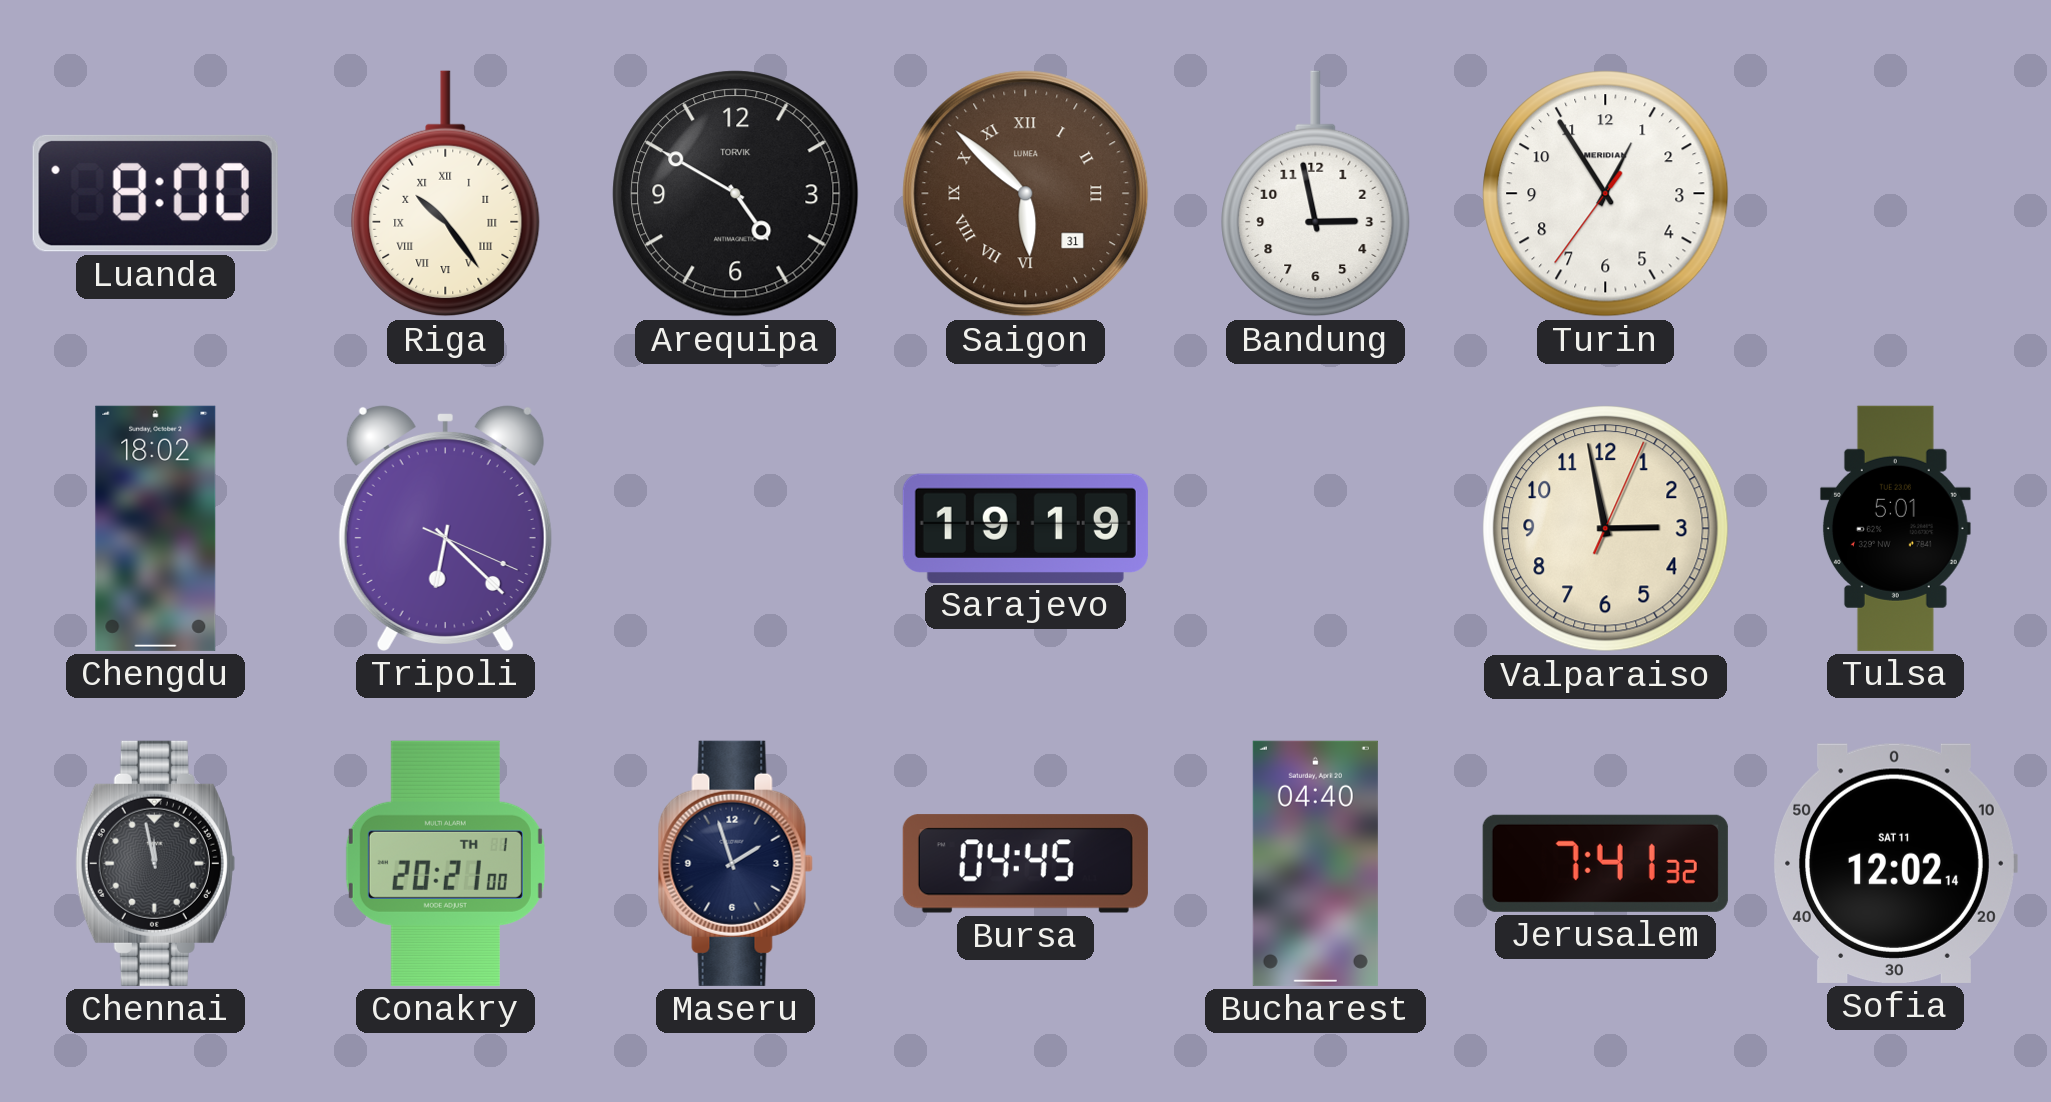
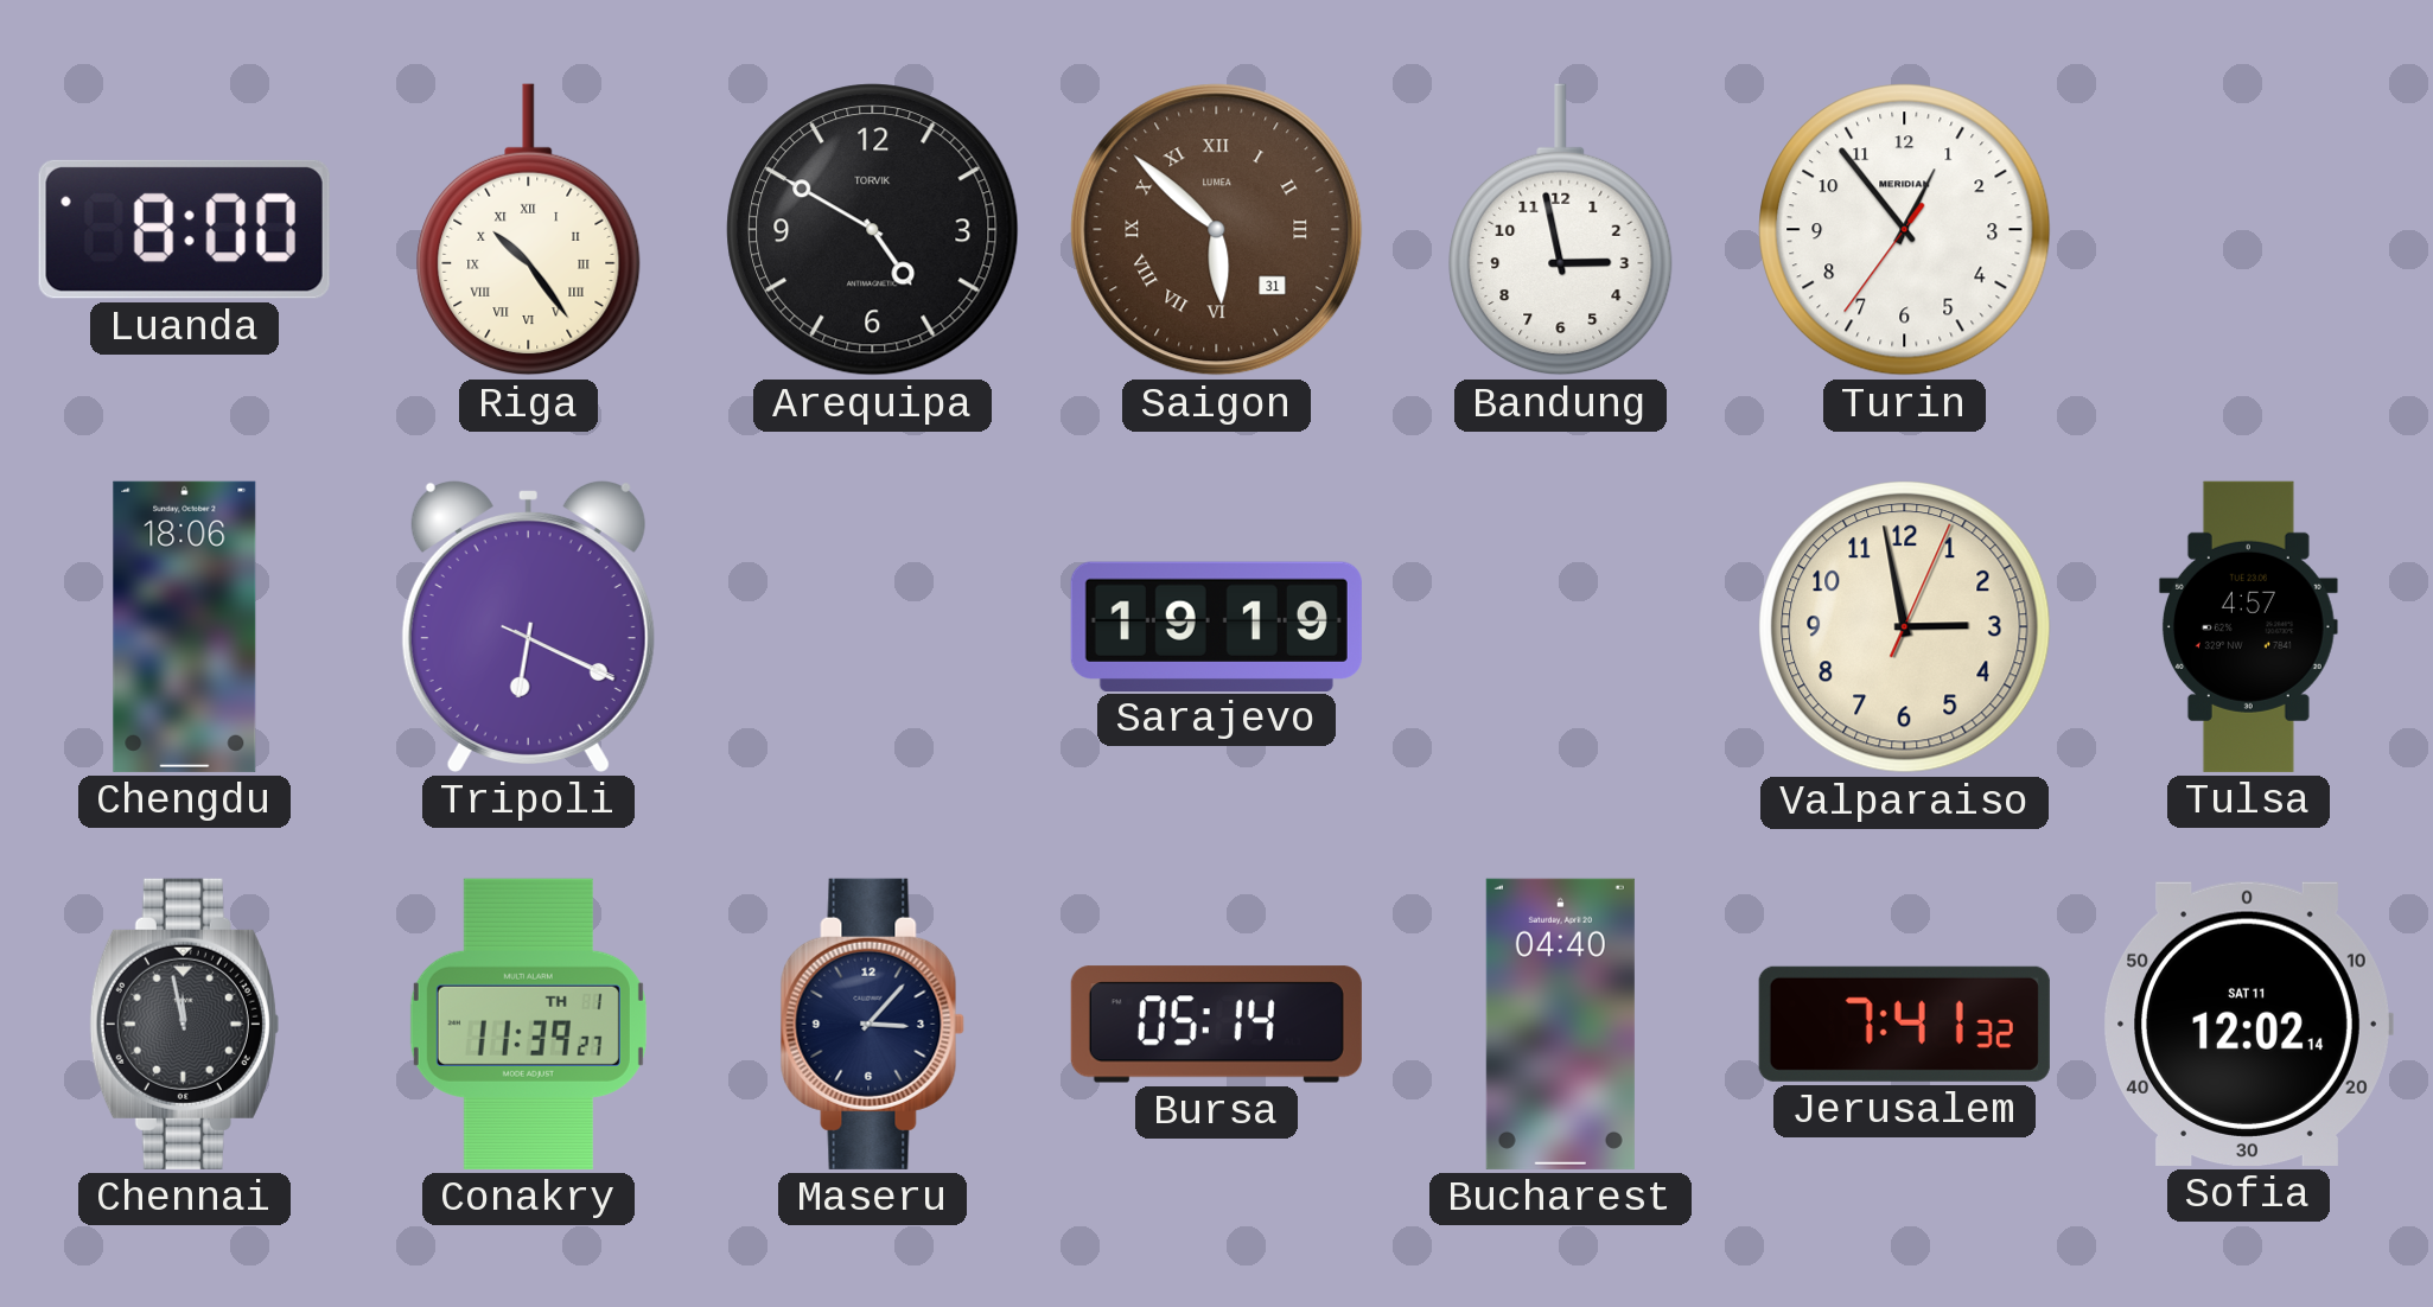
Turin: 12:54 -> 12:53
Chengdu: 18:02 -> 18:06
Tripoli: 6:22 -> 6:19
Tulsa: 5:01 -> 4:57
Conakry: 20:21 -> 11:39
Maseru: 1:57 -> 3:07
Bursa: 04:45 -> 05:14
